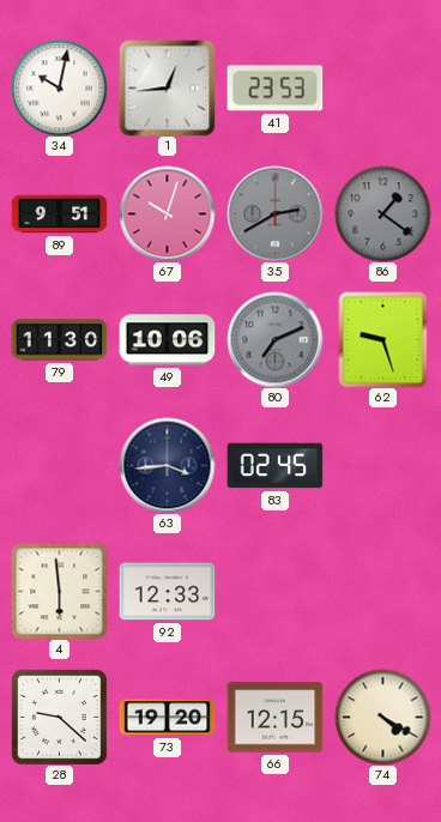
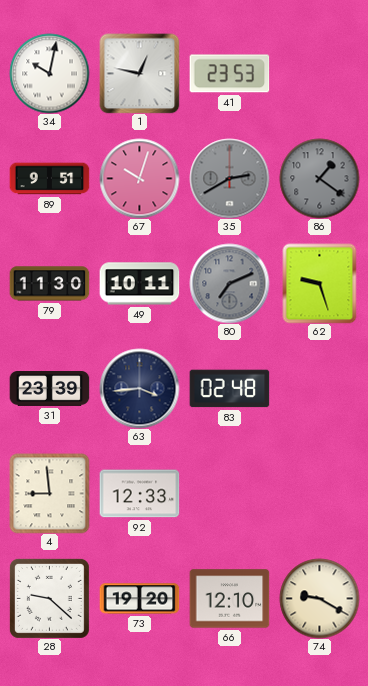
1: 12:44 -> 12:47
49: 10:06 -> 10:11
31: none -> 23:39
83: 02:45 -> 02:48
4: 5:59 -> 8:59
66: 12:15 -> 12:10
74: 4:20 -> 9:20
